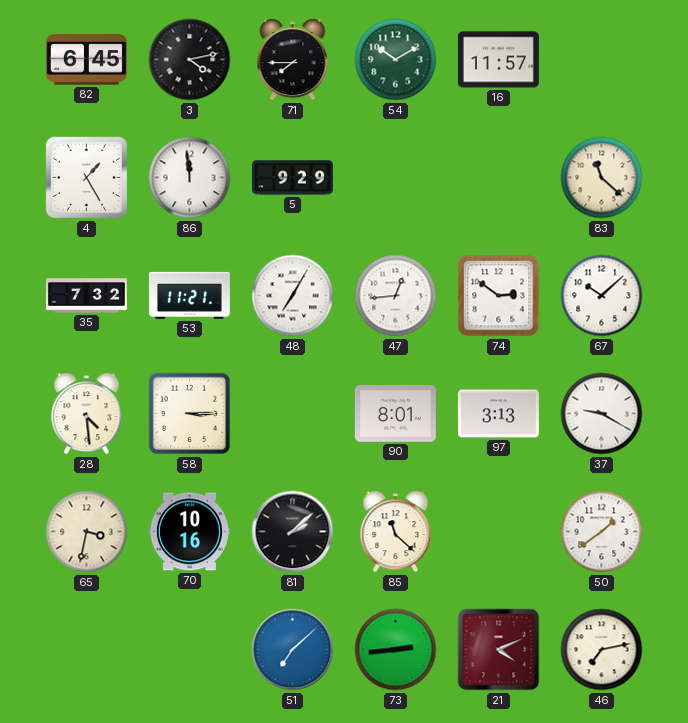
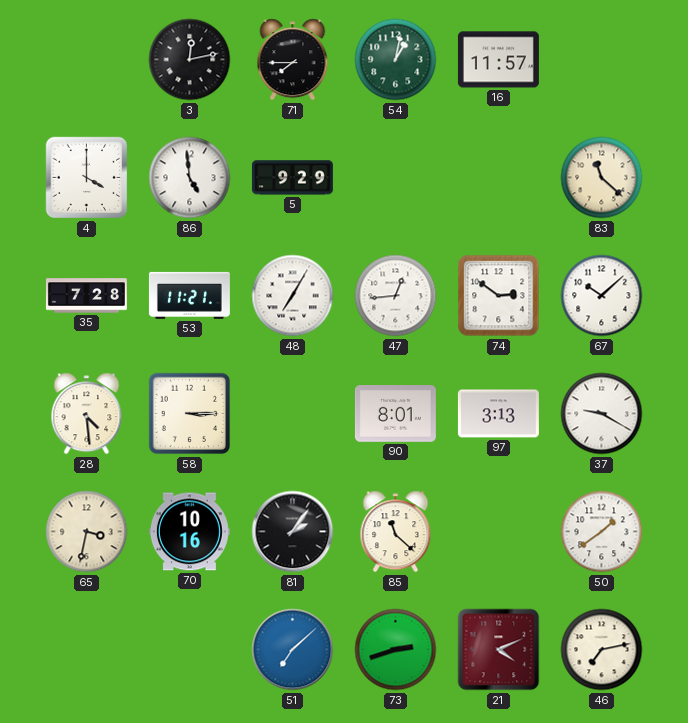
82: 6:45 -> none
3: 4:13 -> 12:13
54: 10:10 -> 1:02
4: 1:25 -> 4:00
86: 11:59 -> 4:59
35: 7:32 -> 7:28
81: 2:08 -> 2:06
73: 2:44 -> 2:42
